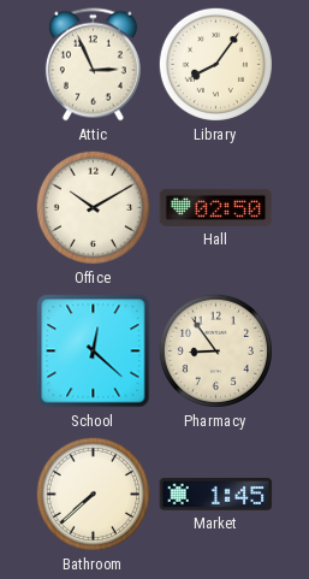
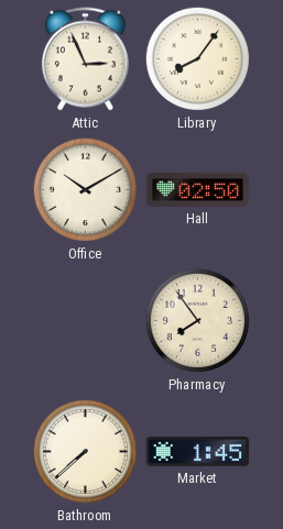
School: 12:22 -> none
Pharmacy: 8:54 -> 7:54
